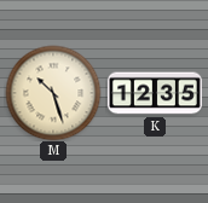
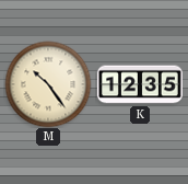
M: 10:27 -> 10:24
